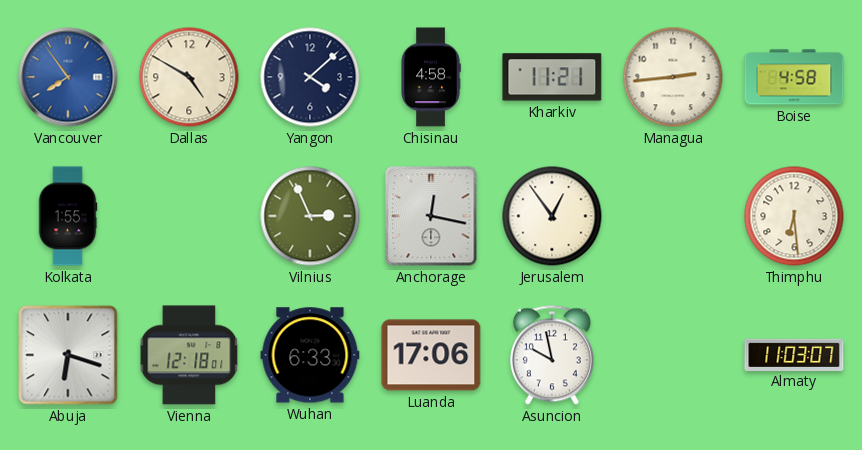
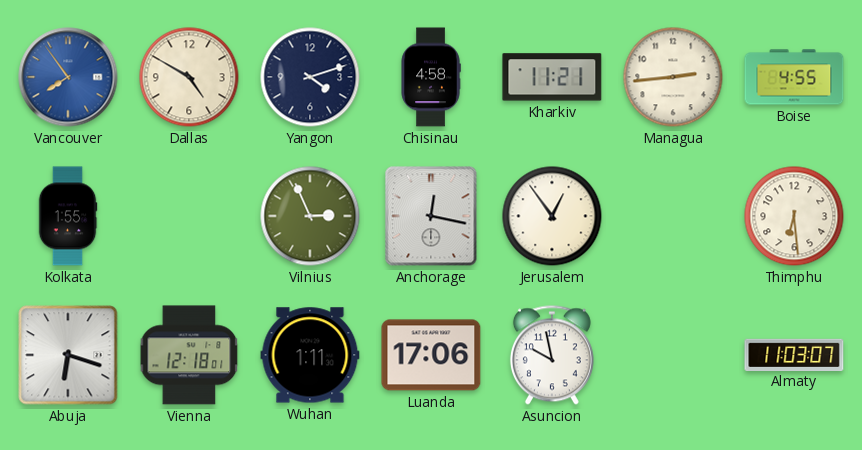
Yangon: 4:08 -> 4:12
Boise: 4:58 -> 4:55
Wuhan: 6:33 -> 1:11
